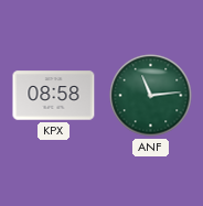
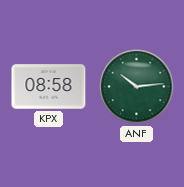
ANF: 11:14 -> 10:14
